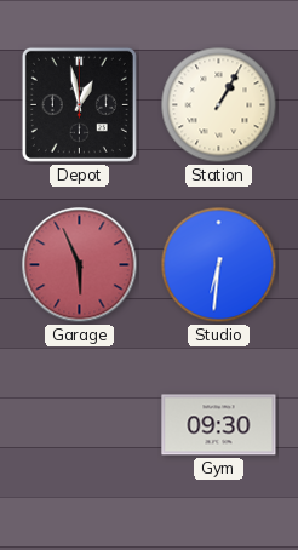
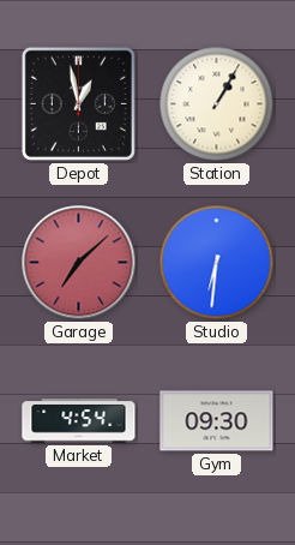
Garage: 5:56 -> 7:08
Market: none -> 4:54
